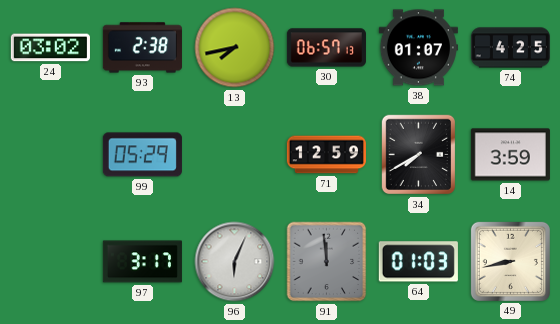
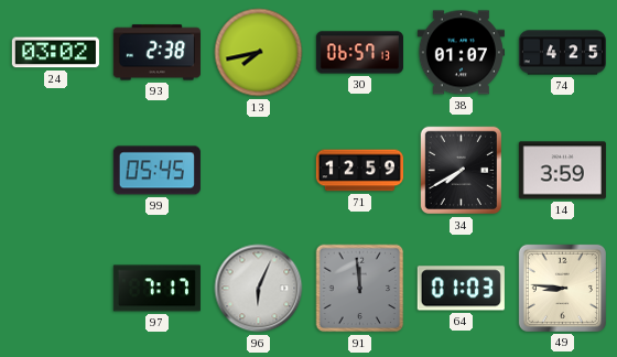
99: 05:29 -> 05:45
97: 3:17 -> 7:17
49: 8:43 -> 8:46
